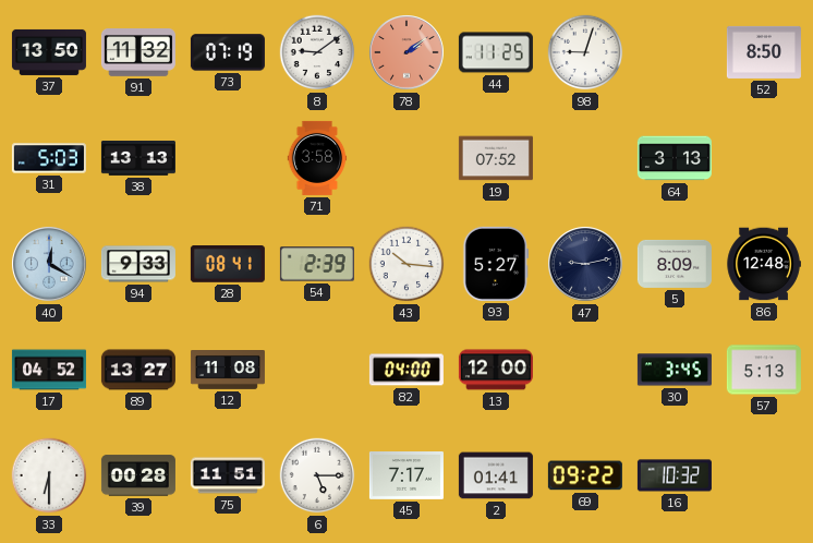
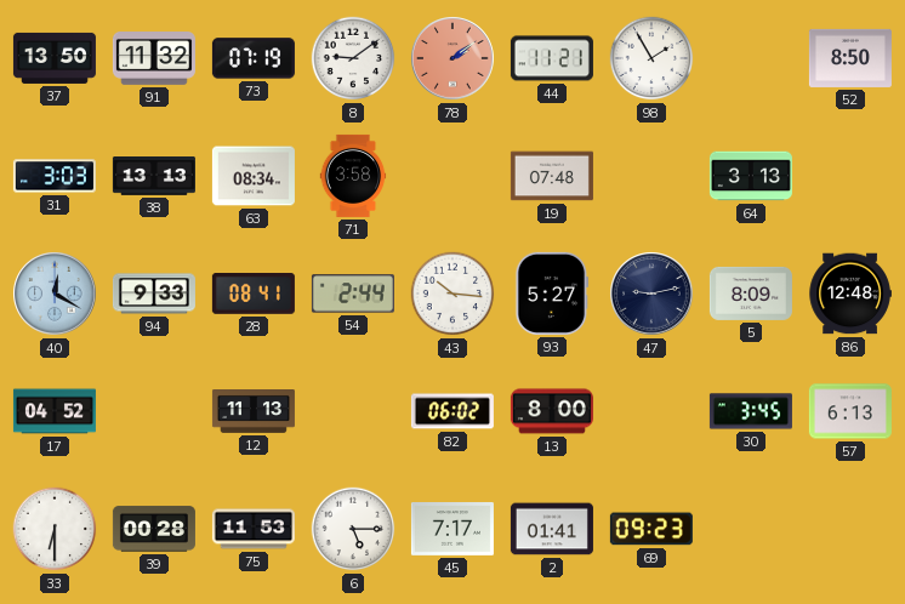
44: 11:25 -> 11:21
98: 9:03 -> 1:55
31: 5:03 -> 3:03
63: none -> 08:34
19: 07:52 -> 07:48
54: 2:39 -> 2:44
89: 13:27 -> none
12: 11:08 -> 11:13
82: 04:00 -> 06:02
13: 12:00 -> 8:00
57: 5:13 -> 6:13
75: 11:51 -> 11:53
69: 09:22 -> 09:23
16: 10:32 -> none
